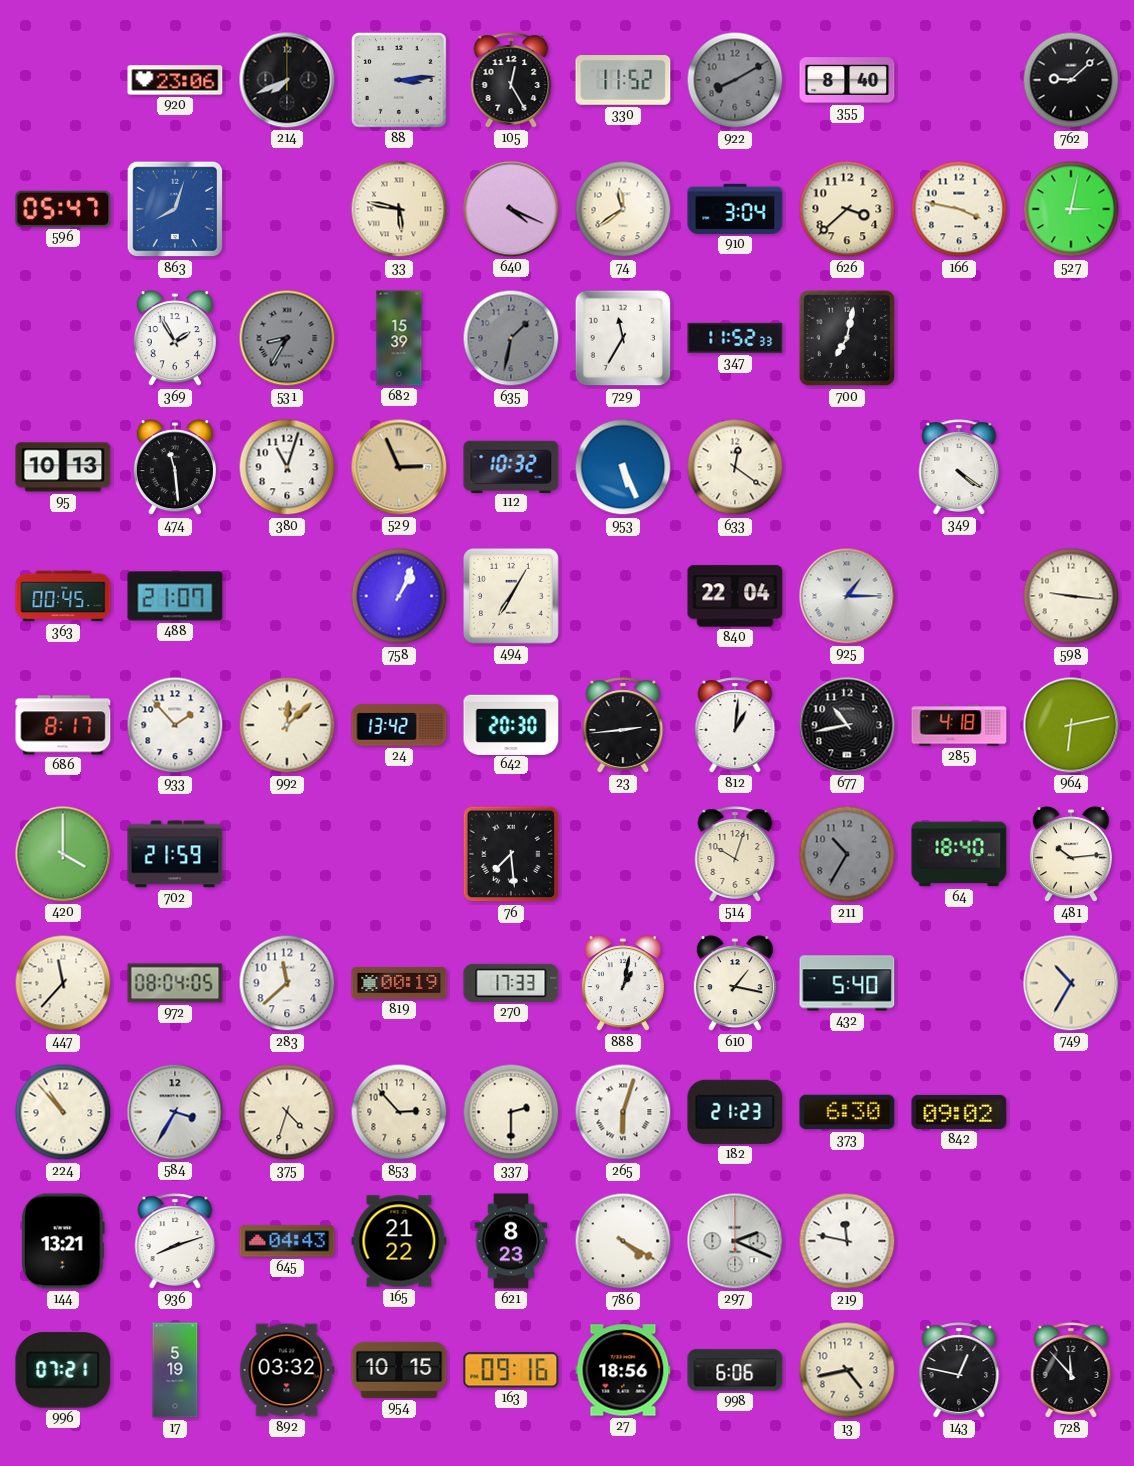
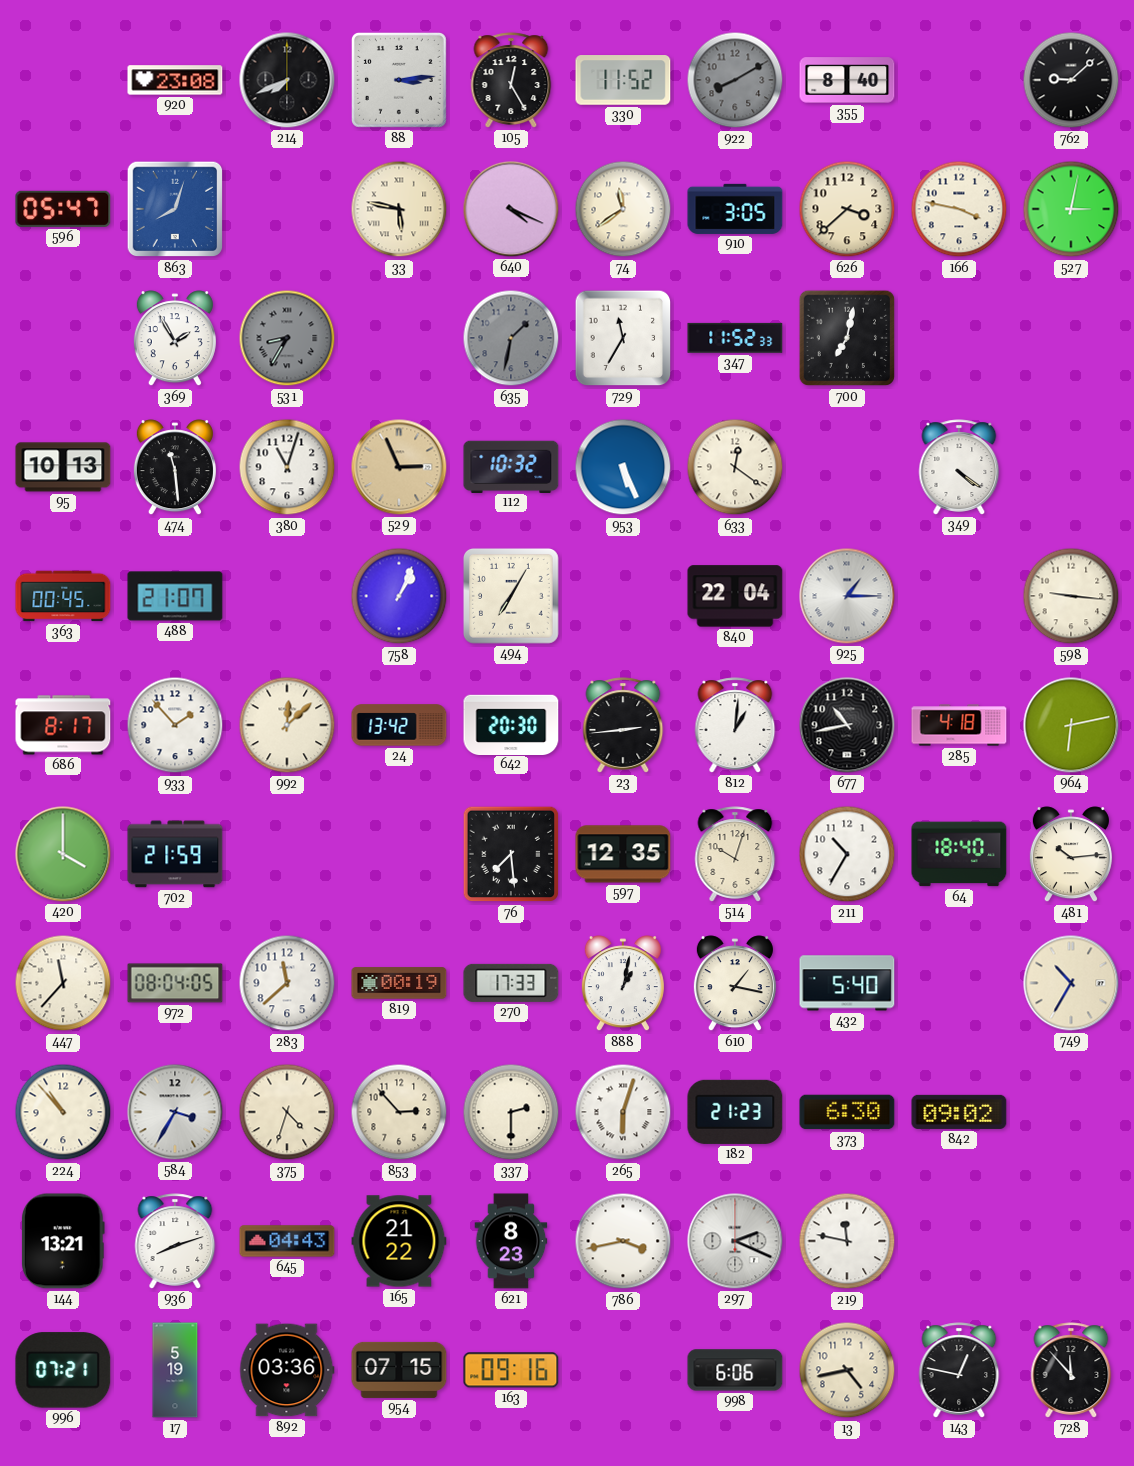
920: 23:06 -> 23:08
910: 3:04 -> 3:05
682: 15:39 -> none
597: none -> 12:35
211 dial: grey -> white
786: 4:20 -> 3:43
892: 03:32 -> 03:36
954: 10:15 -> 07:15
27: 18:56 -> none
